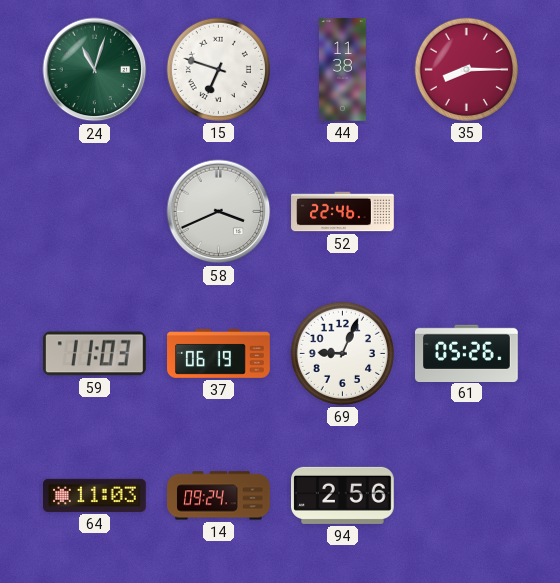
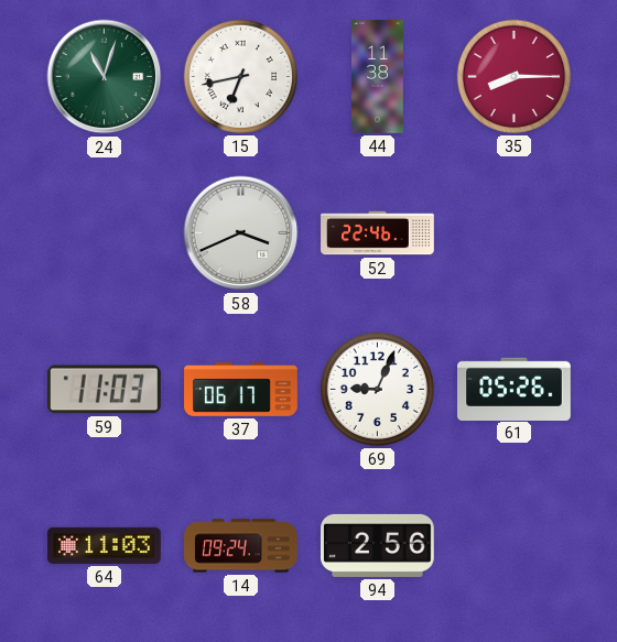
15: 6:48 -> 6:43
37: 06:19 -> 06:17
